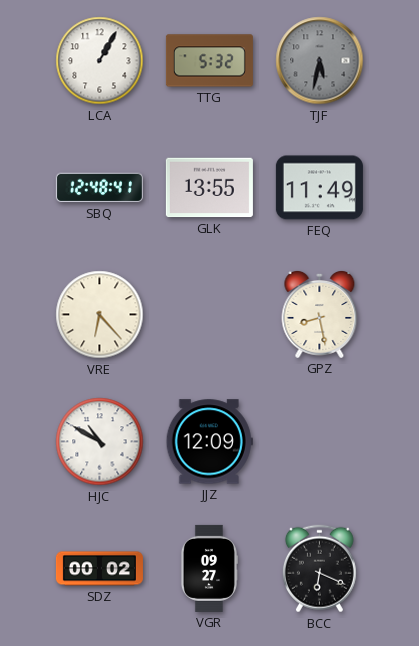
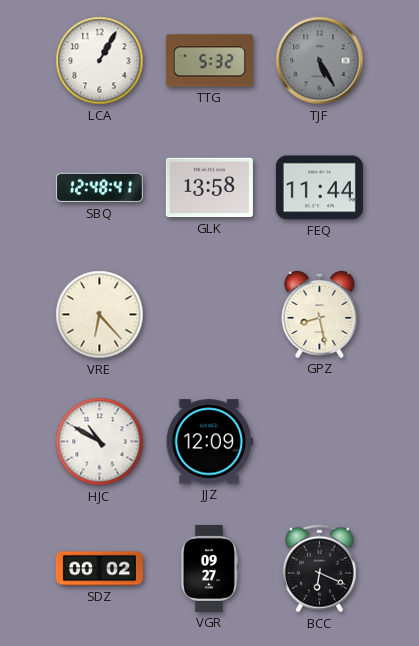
TJF: 5:32 -> 5:25
GLK: 13:55 -> 13:58
FEQ: 11:49 -> 11:44
